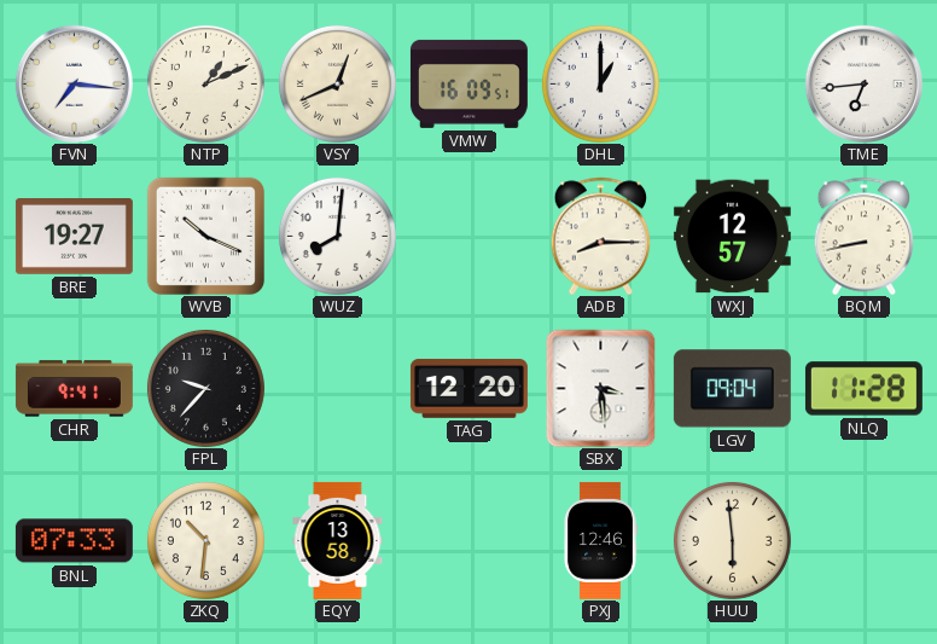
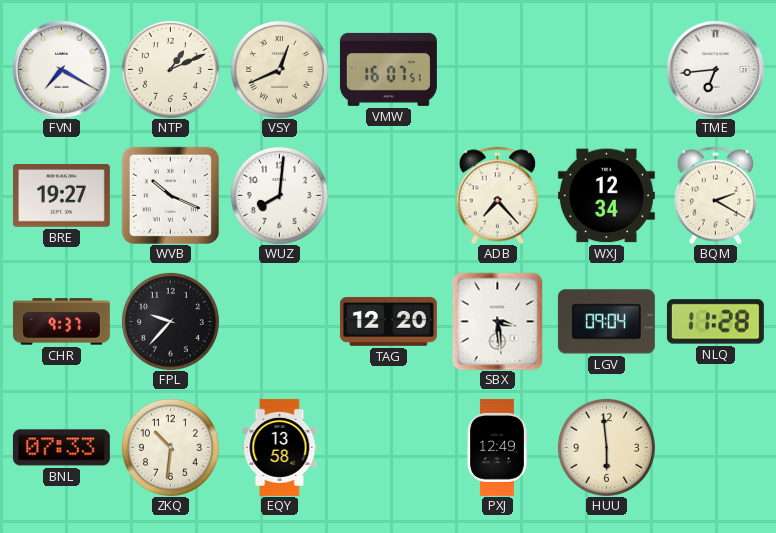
FVN: 7:16 -> 7:20
VMW: 16:09 -> 16:07
DHL: 1:00 -> none
ADB: 8:15 -> 7:23
WXJ: 12:57 -> 12:34
BQM: 8:43 -> 2:20
CHR: 9:41 -> 9:37
PXJ: 12:46 -> 12:49
